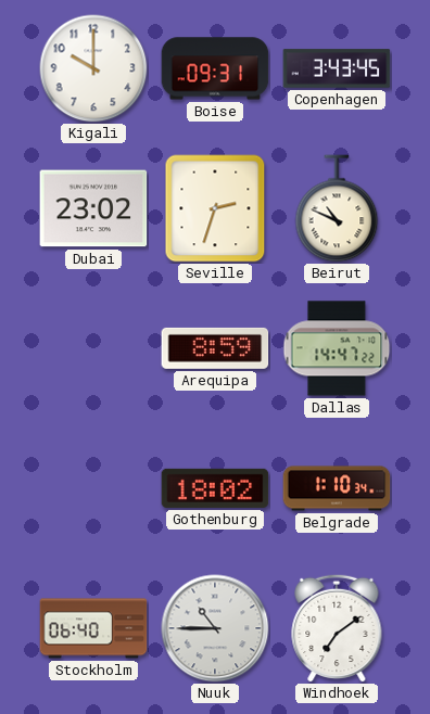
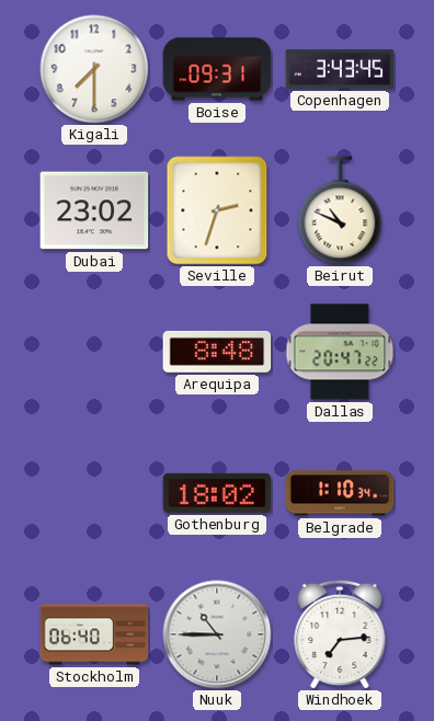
Kigali: 10:00 -> 7:30
Arequipa: 8:59 -> 8:48
Dallas: 14:47 -> 20:47
Windhoek: 7:09 -> 7:14
